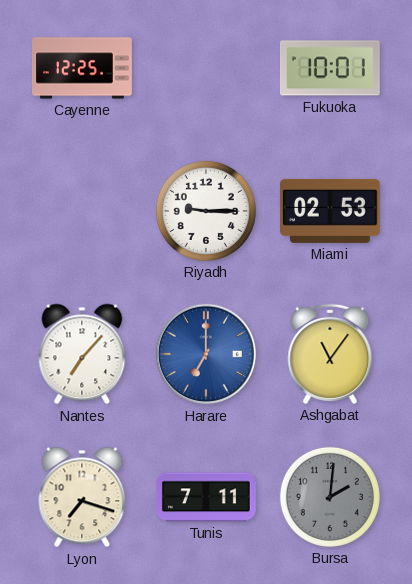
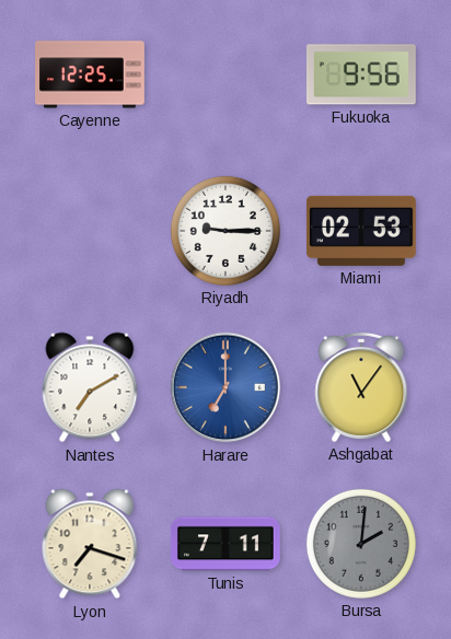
Fukuoka: 10:01 -> 9:56
Nantes: 7:07 -> 7:10
